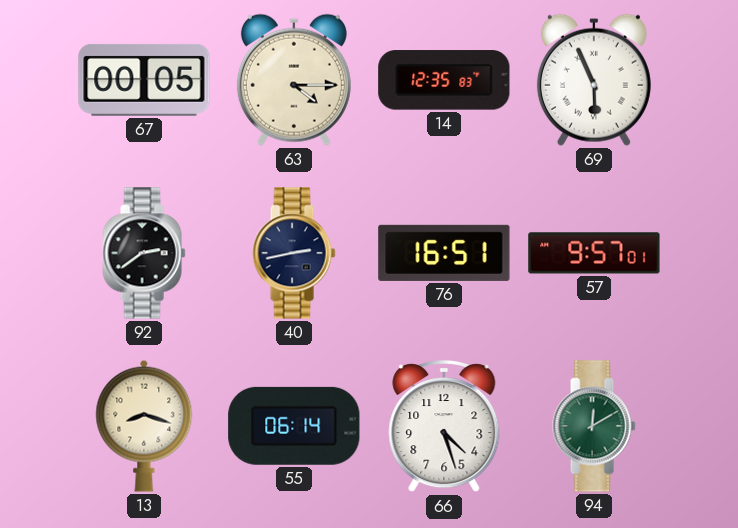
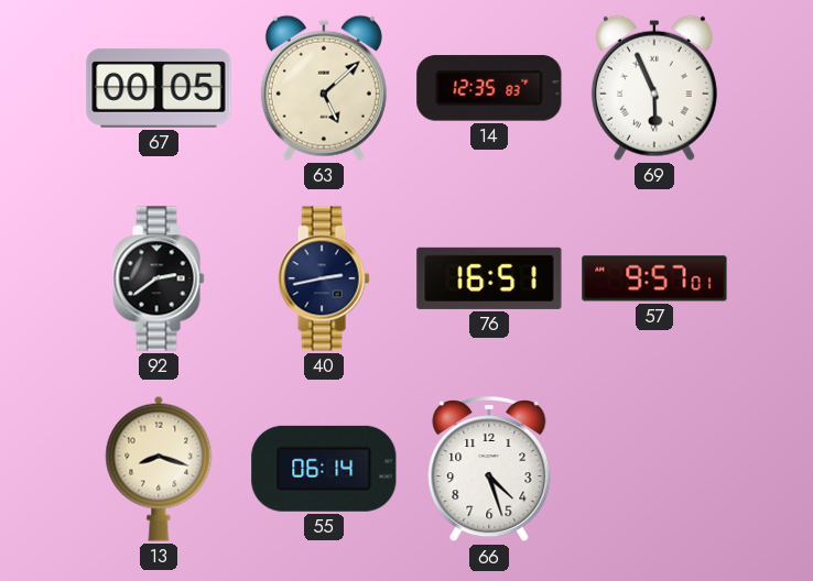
63: 4:15 -> 5:08
94: 12:10 -> none
